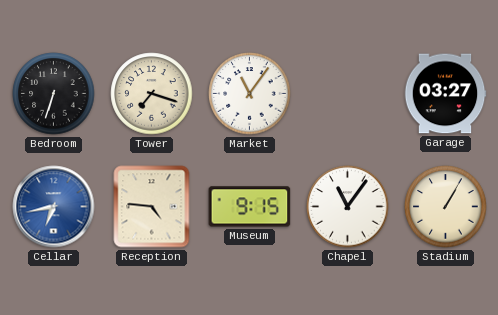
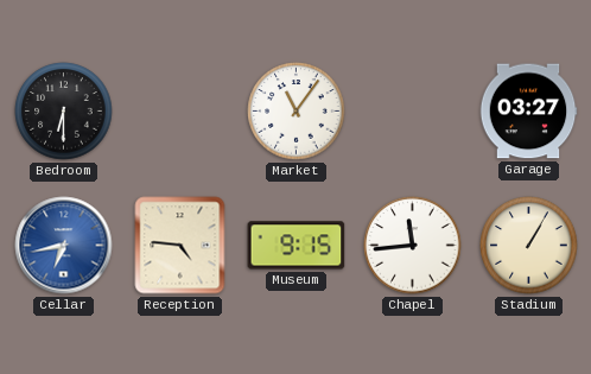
Bedroom: 6:33 -> 6:30
Tower: 7:18 -> none
Chapel: 11:06 -> 11:44
